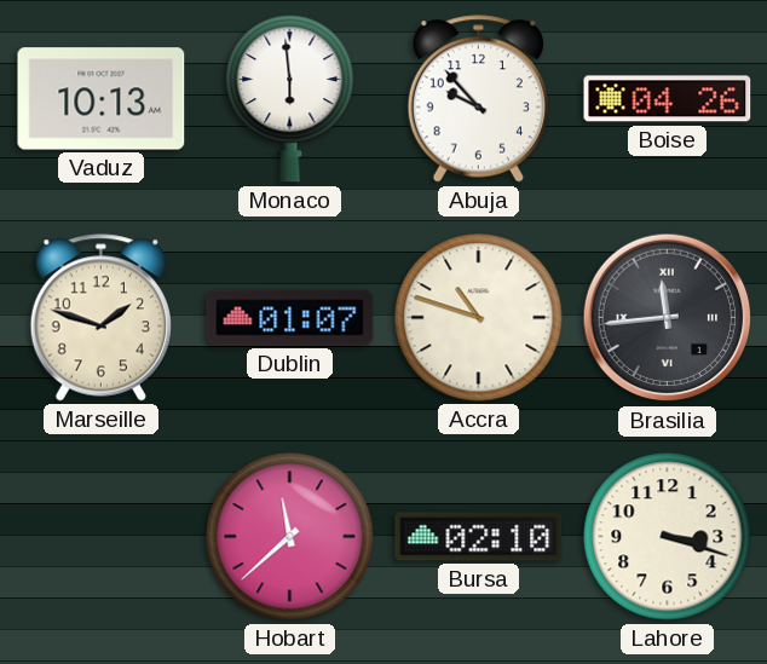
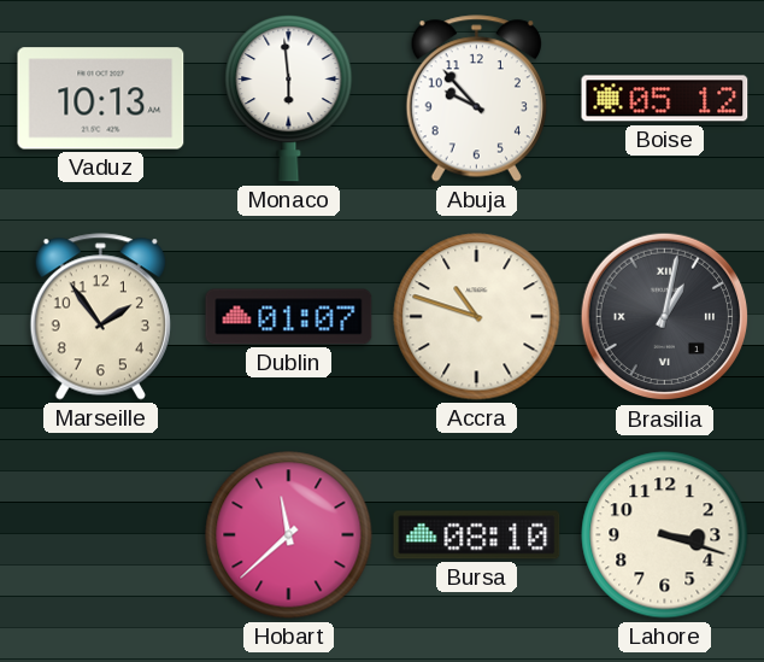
Boise: 04:26 -> 05:12
Marseille: 1:48 -> 1:54
Brasilia: 11:44 -> 1:02
Bursa: 02:10 -> 08:10
